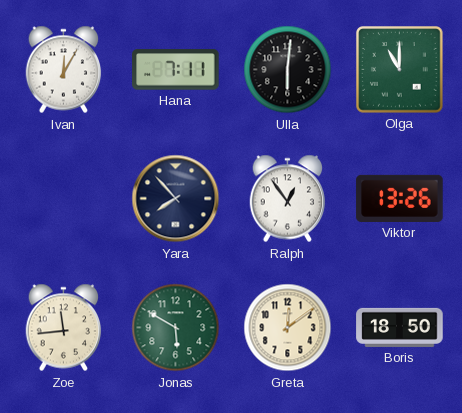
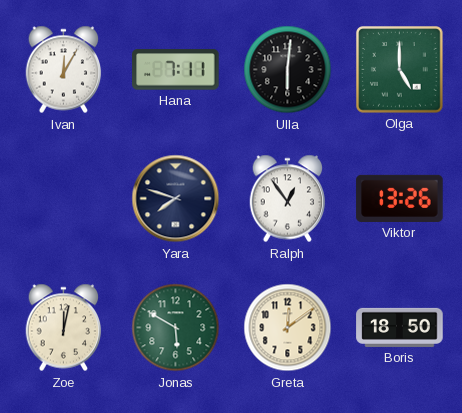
Olga: 11:00 -> 5:00
Yara: 7:53 -> 7:48
Zoe: 11:44 -> 12:02
